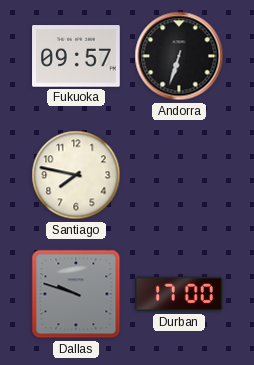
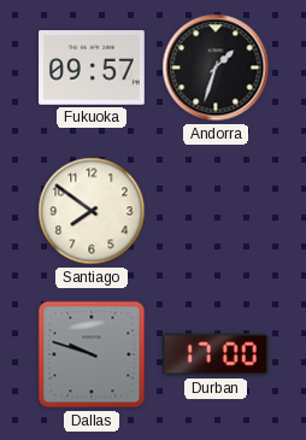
Andorra: 6:33 -> 1:33
Santiago: 7:47 -> 7:51
